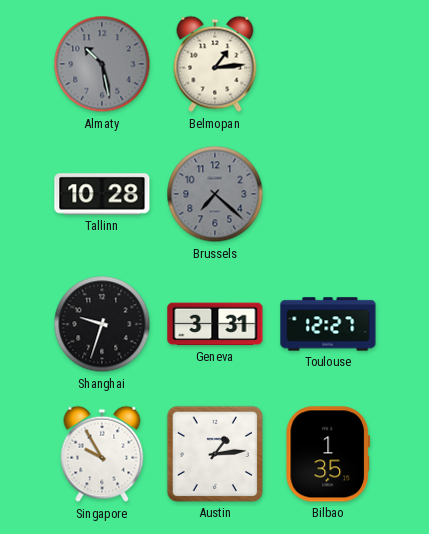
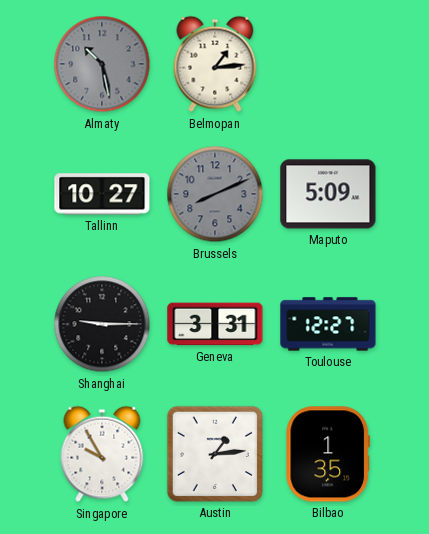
Tallinn: 10:28 -> 10:27
Brussels: 7:22 -> 8:11
Maputo: none -> 5:09
Shanghai: 9:33 -> 9:15
